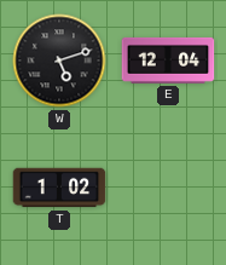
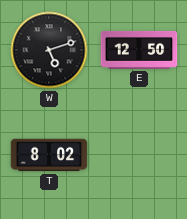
E: 12:04 -> 12:50
T: 1:02 -> 8:02
